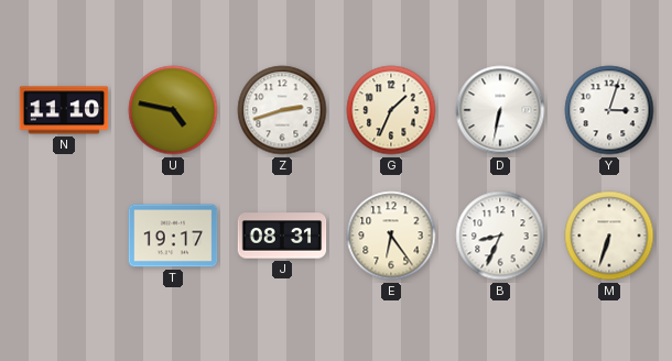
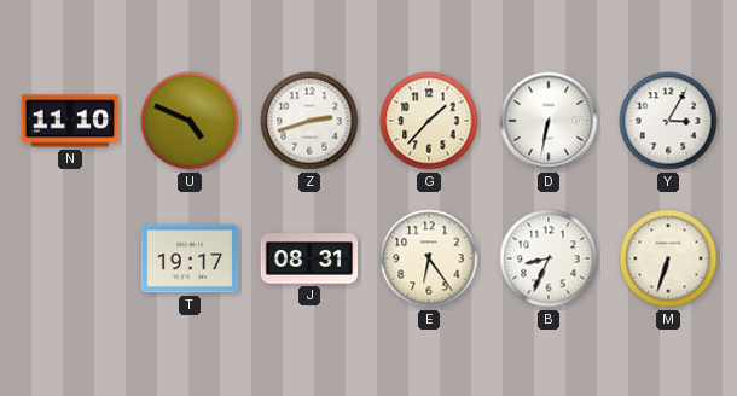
U: 4:47 -> 4:49
G: 1:34 -> 1:37
Y: 3:03 -> 3:05
